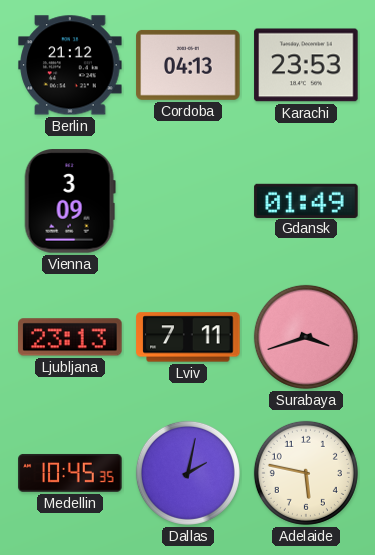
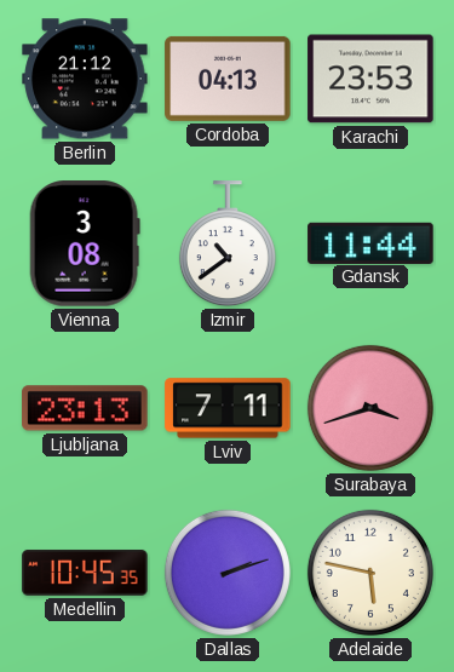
Vienna: 3:09 -> 3:08
Izmir: none -> 10:39
Gdansk: 01:49 -> 11:44
Dallas: 2:02 -> 2:12
